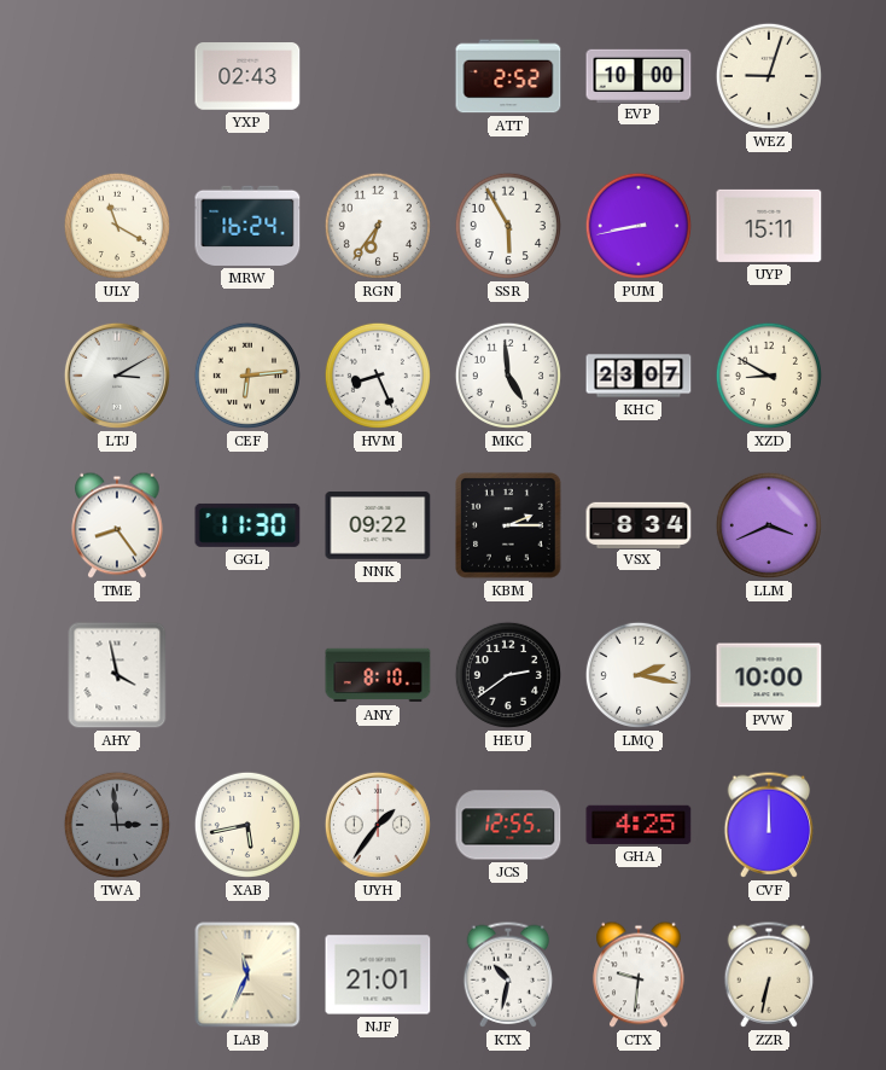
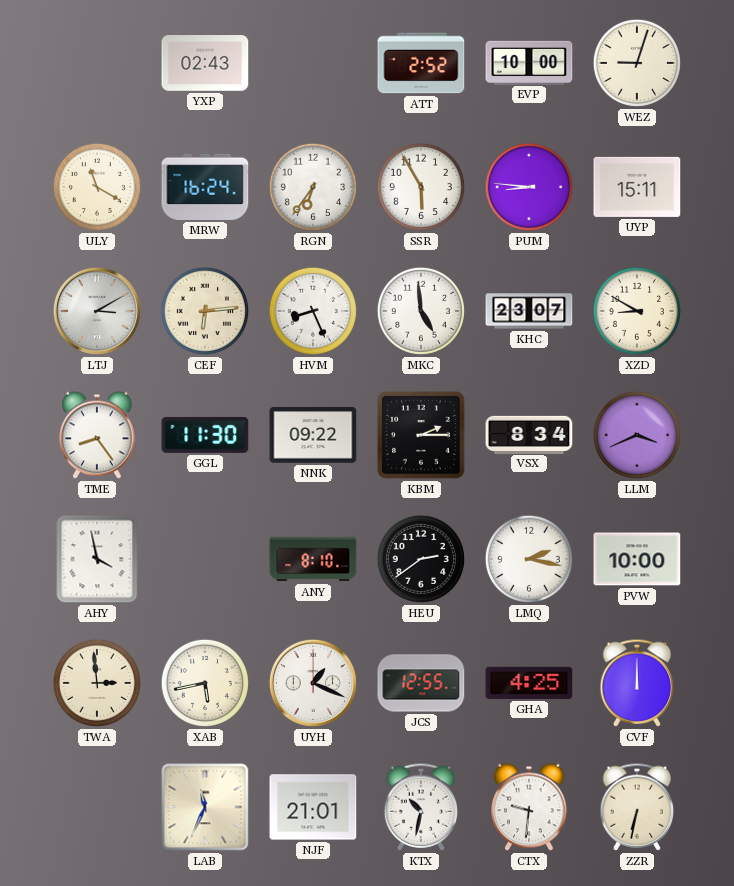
PUM: 8:43 -> 8:46
TWA dial: grey -> cream
UYH: 1:36 -> 1:19
